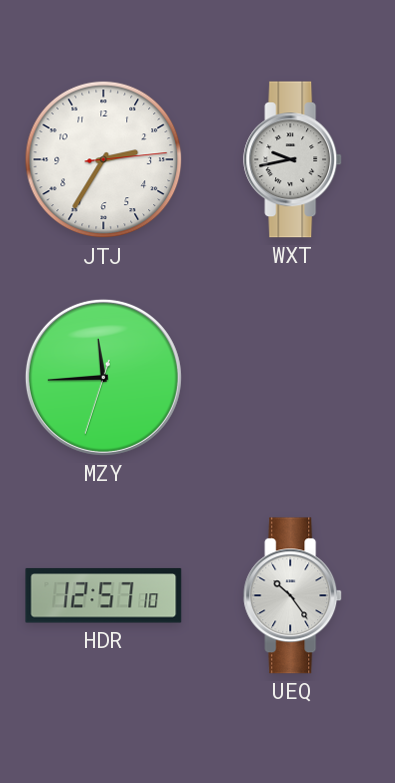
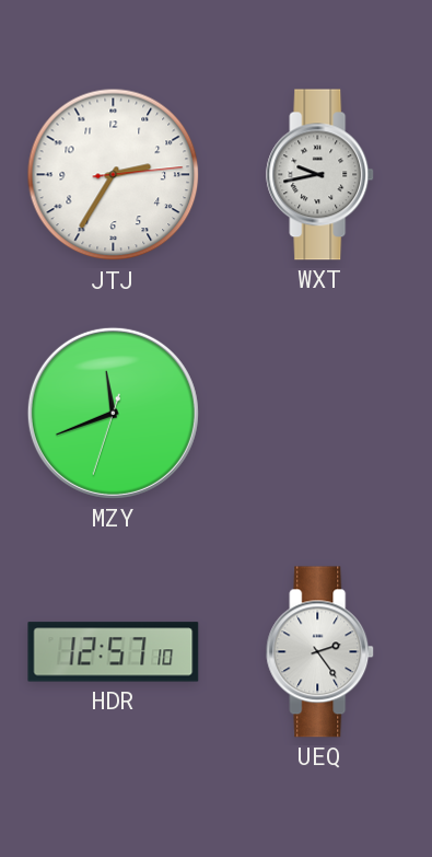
MZY: 11:44 -> 11:41
UEQ: 10:24 -> 2:24
